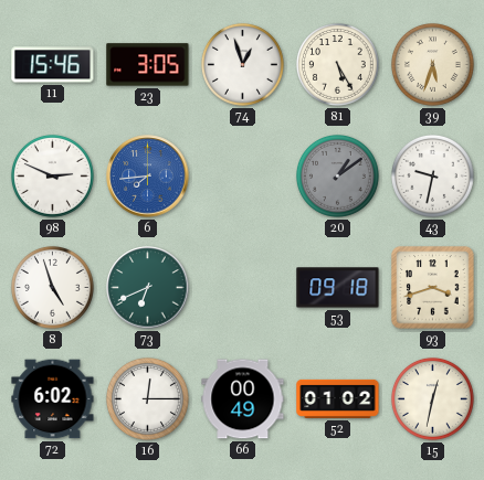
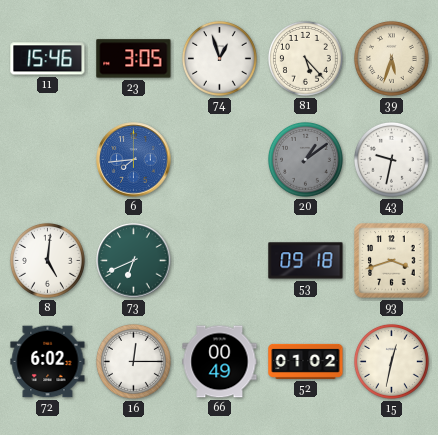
81: 5:25 -> 5:23
98: 2:49 -> none
8: 4:57 -> 5:01
